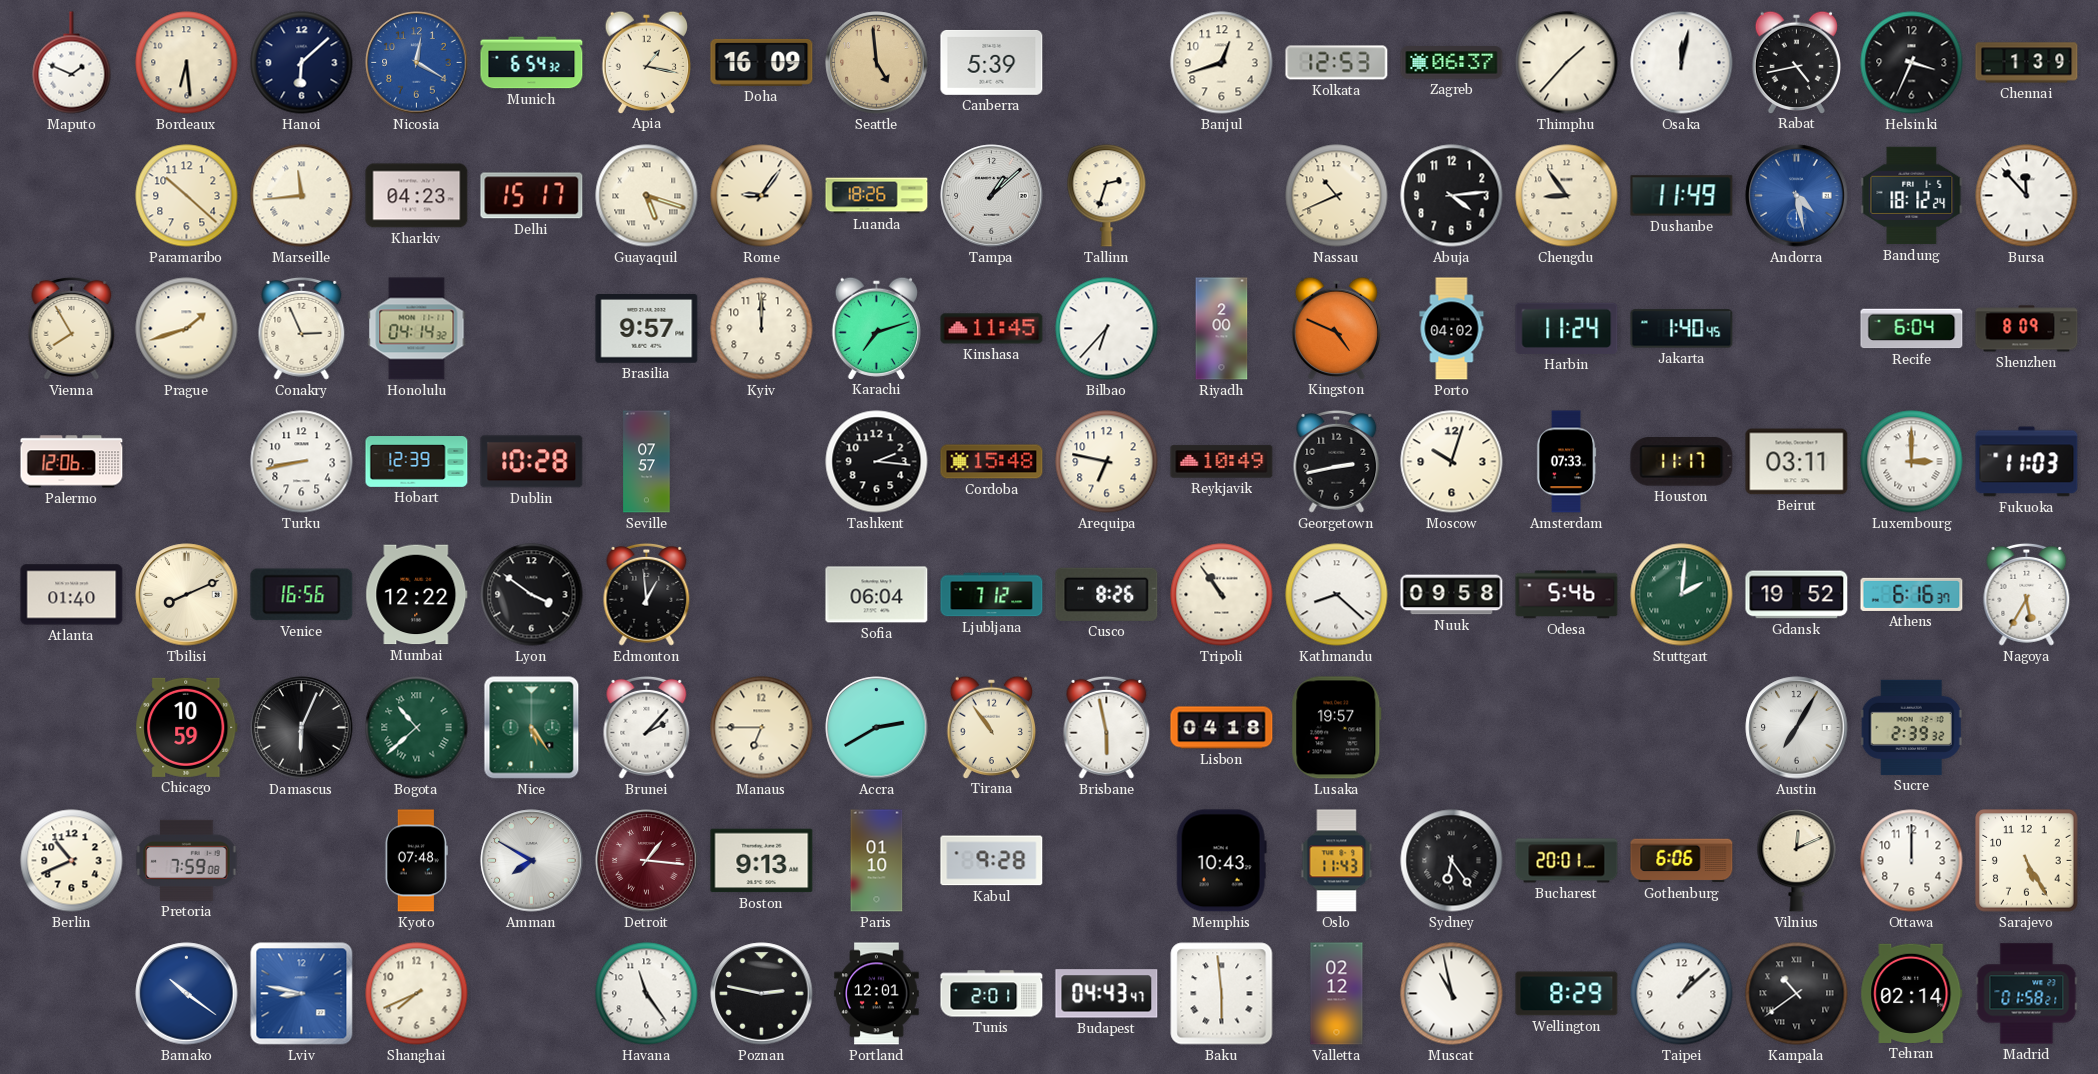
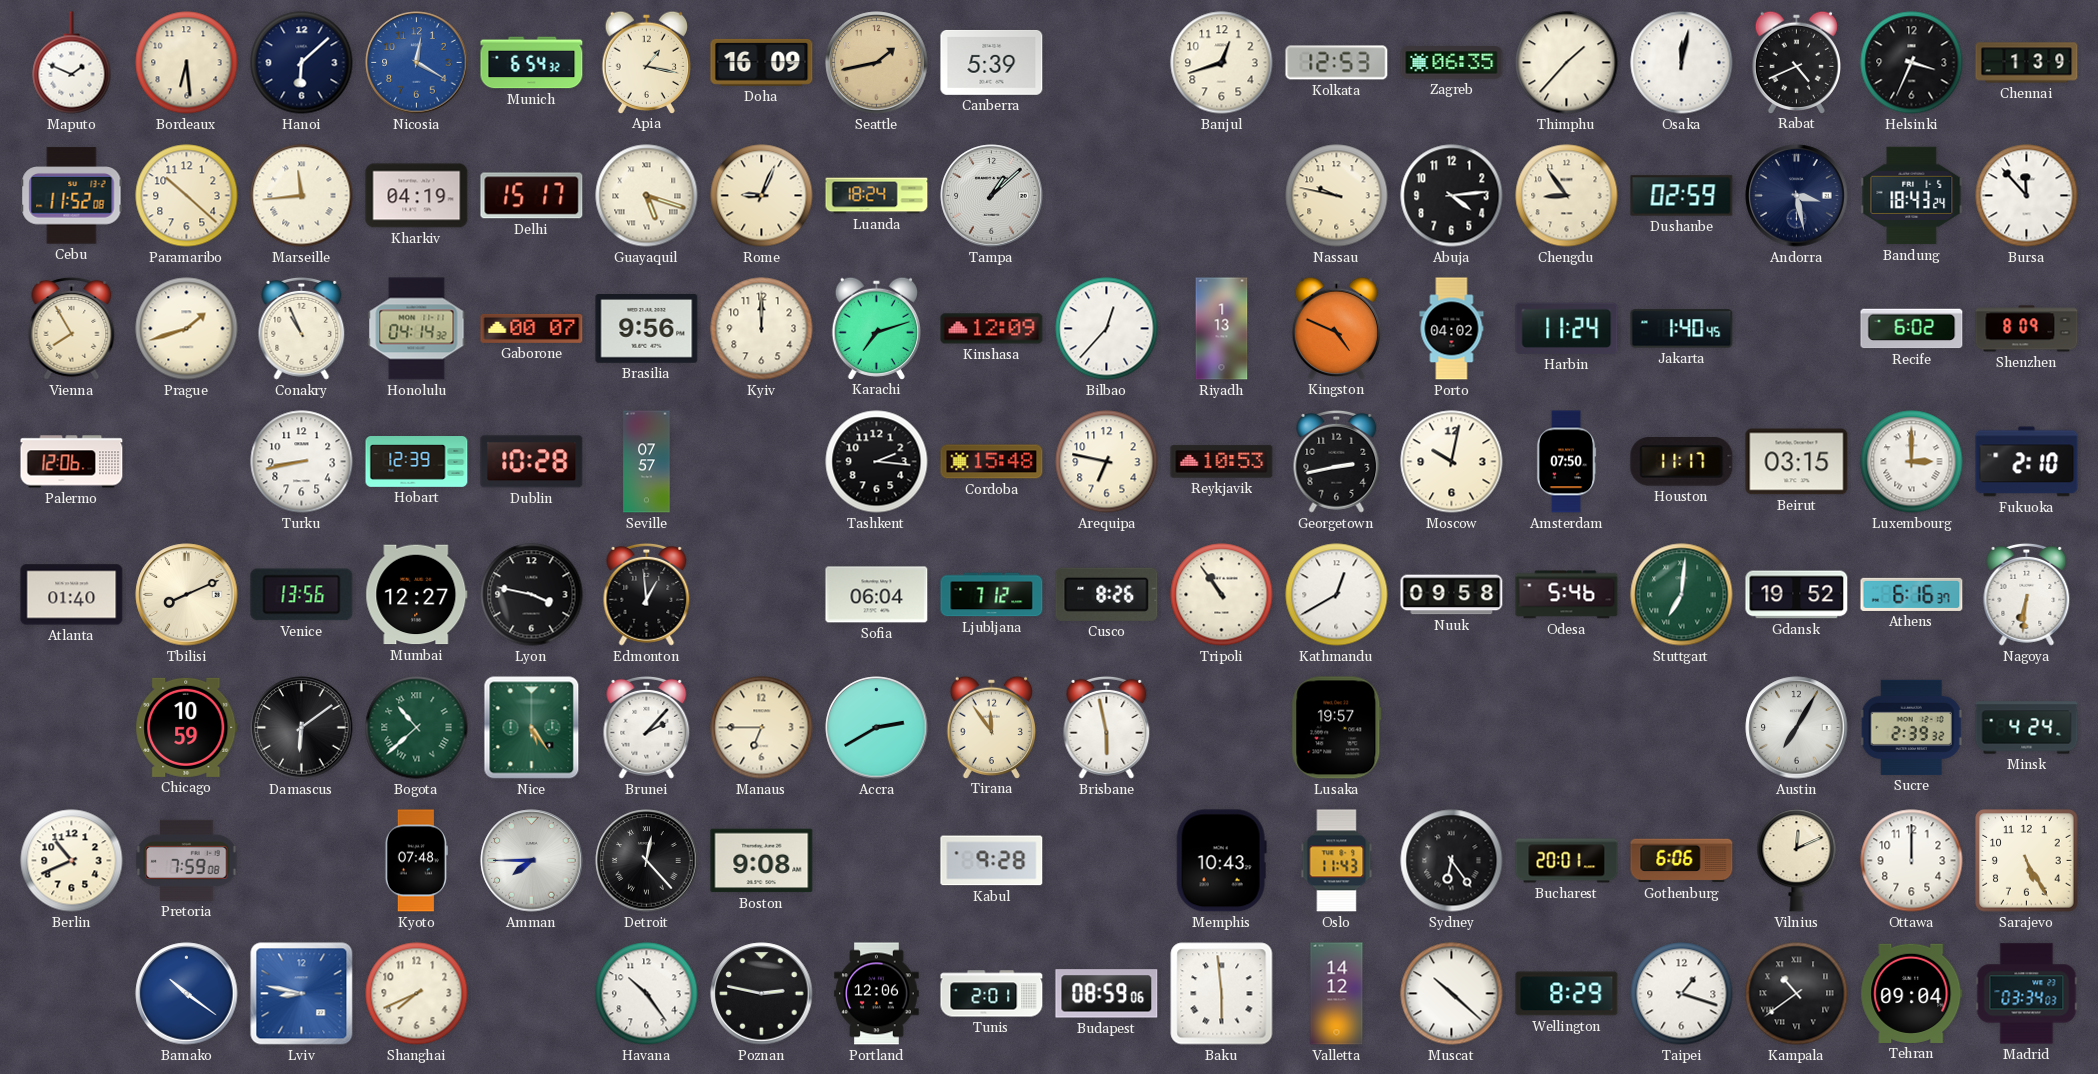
Seattle: 4:59 -> 1:43
Zagreb: 06:37 -> 06:35
Rabat: 4:43 -> 4:41
Cebu: none -> 11:52
Kharkiv: 04:23 -> 04:19
Rome: 9:06 -> 9:04
Luanda: 18:26 -> 18:24
Tallinn: 2:33 -> none
Nassau: 10:41 -> 9:47
Dushanbe: 11:49 -> 02:59
Andorra: 4:28 -> 3:28
Andorra dial: blue -> navy
Bandung: 18:12 -> 18:43
Conakry: 2:56 -> 10:56
Gaborone: none -> 00:07
Brasilia: 9:57 -> 9:56
Kinshasa: 11:45 -> 12:09
Bilbao: 6:37 -> 12:37
Riyadh: 2:00 -> 1:13
Recife: 6:04 -> 6:02
Reykjavik: 10:49 -> 10:53
Moscow: 10:03 -> 10:02
Amsterdam: 07:33 -> 07:50
Beirut: 03:11 -> 03:15
Fukuoka: 11:03 -> 2:10
Venice: 16:56 -> 13:56
Mumbai: 12:22 -> 12:27
Lyon: 3:51 -> 3:47
Kathmandu: 8:22 -> 12:40
Stuttgart: 2:01 -> 7:01
Nagoya: 5:35 -> 6:31
Damascus: 6:04 -> 6:09
Tirana: 10:54 -> 11:54
Lisbon: 04:18 -> none
Minsk: none -> 4:24
Amman: 7:50 -> 7:45
Detroit: 1:16 -> 12:23
Detroit dial: burgundy -> black
Boston: 9:13 -> 9:08
Paris: 01:10 -> none
Havana: 11:24 -> 10:24
Portland: 12:01 -> 12:06
Budapest: 04:43 -> 08:59
Valletta: 02:12 -> 14:12
Muscat: 10:58 -> 10:22
Taipei: 1:08 -> 1:18
Tehran: 02:14 -> 09:04
Madrid: 01:58 -> 03:34
